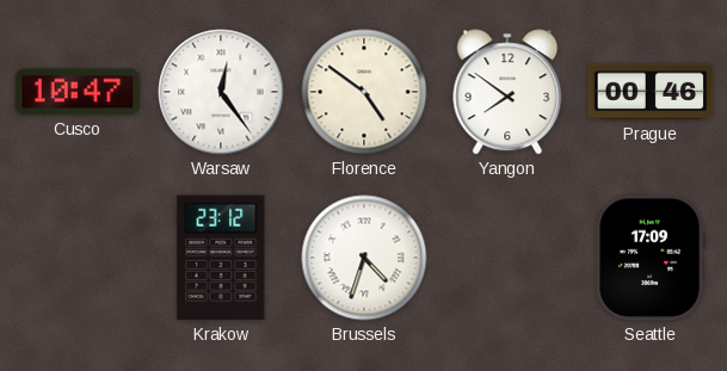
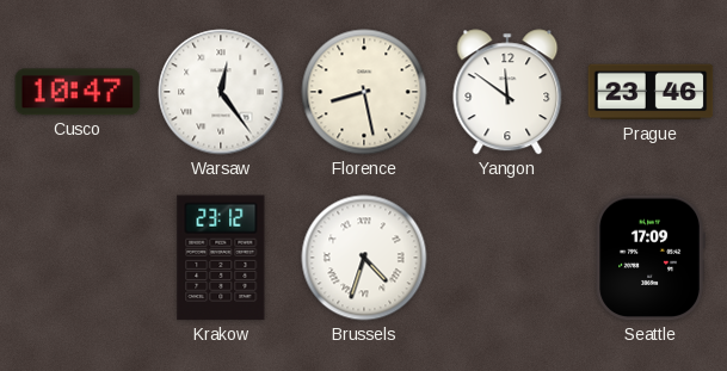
Florence: 4:51 -> 8:28
Yangon: 7:51 -> 11:51
Prague: 00:46 -> 23:46
